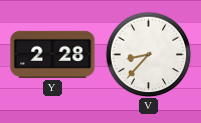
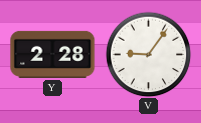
V: 8:37 -> 9:06
